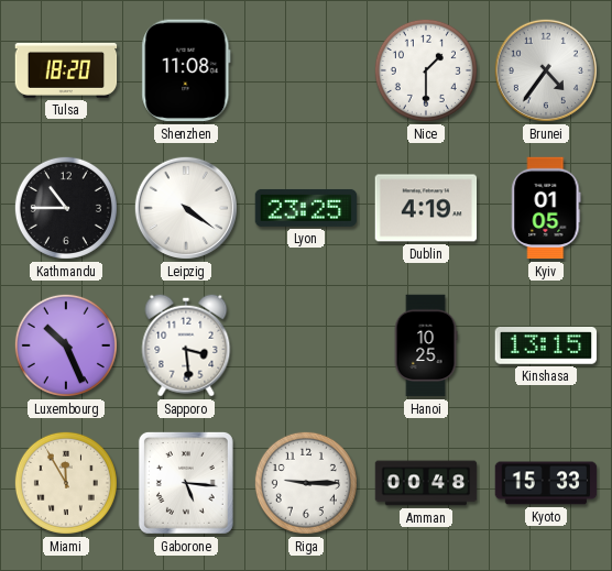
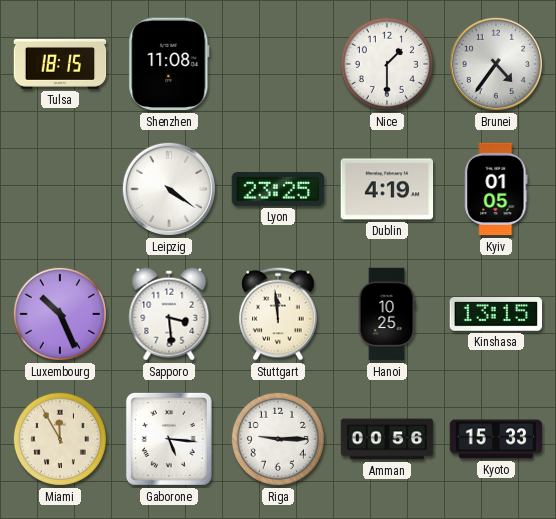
Tulsa: 18:20 -> 18:15
Kathmandu: 10:45 -> none
Stuttgart: none -> 11:59
Amman: 00:48 -> 00:56
